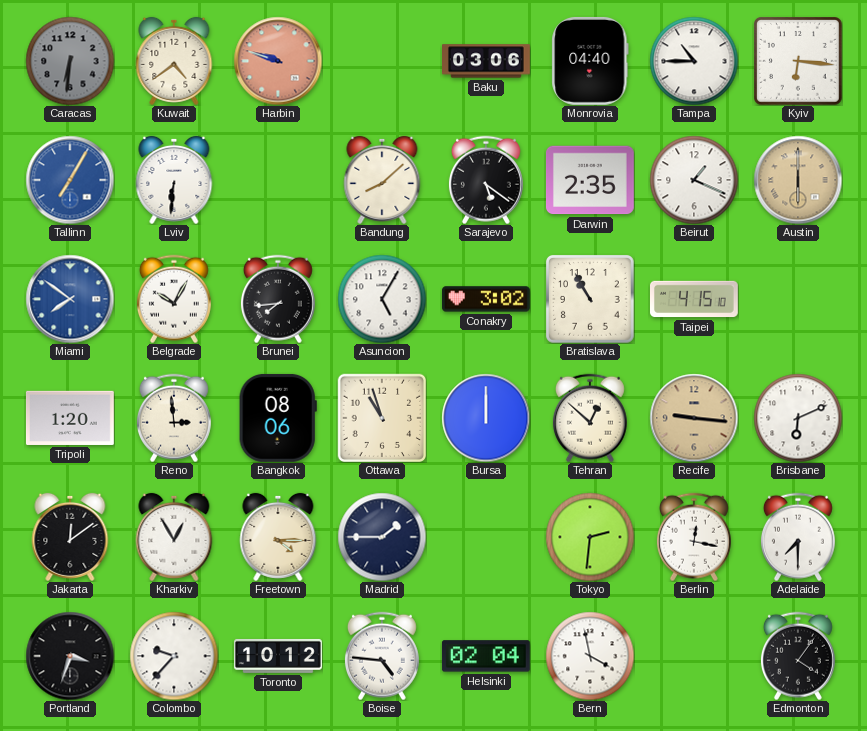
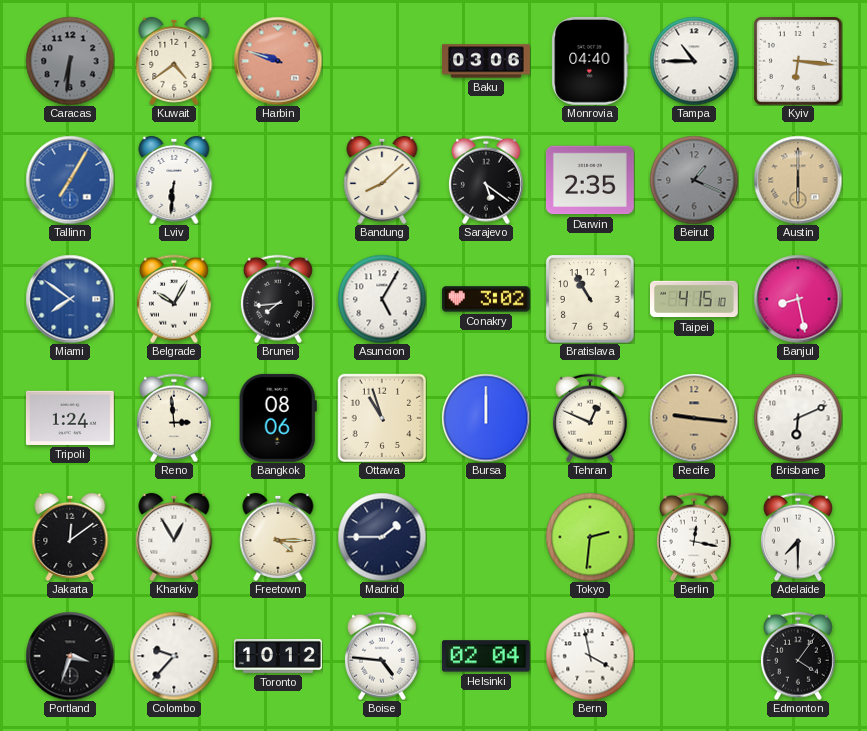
Beirut dial: white -> grey
Banjul: none -> 8:28
Tripoli: 1:20 -> 1:24
Tehran: 12:52 -> 12:49
